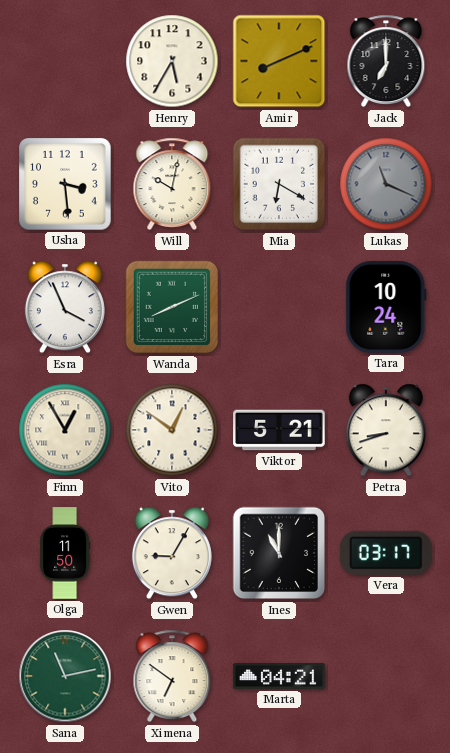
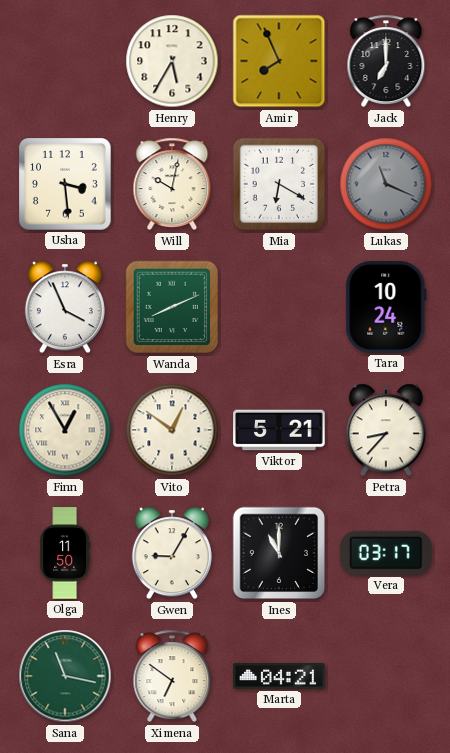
Amir: 8:11 -> 7:56
Petra: 8:42 -> 8:37
Sana: 11:13 -> 11:17
